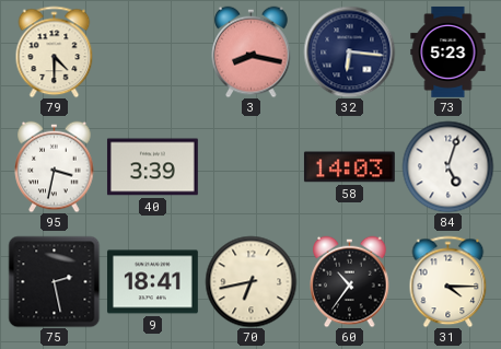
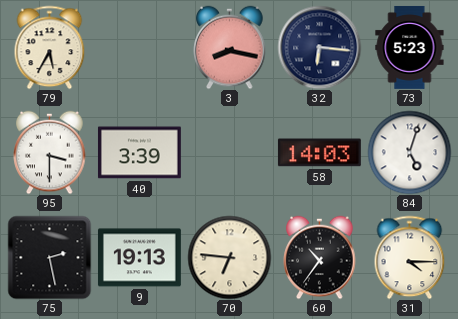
79: 4:30 -> 5:35
95: 3:32 -> 3:30
9: 18:41 -> 19:13
70: 6:43 -> 6:46
